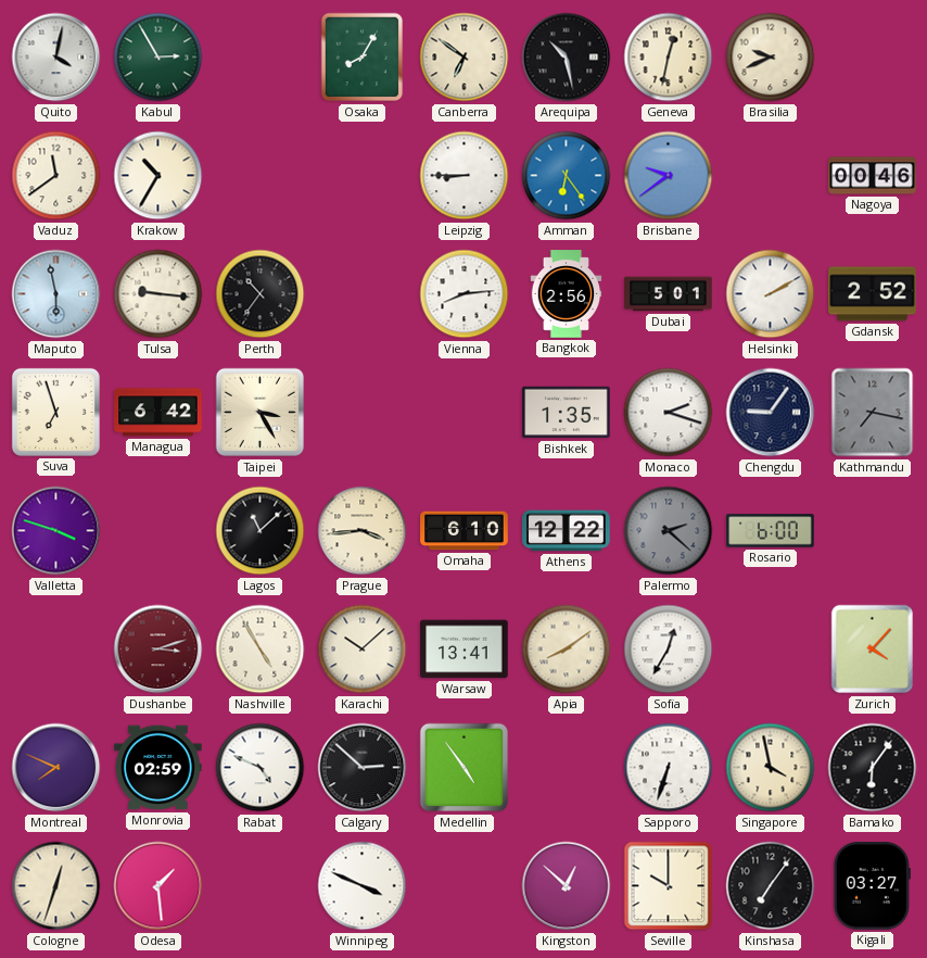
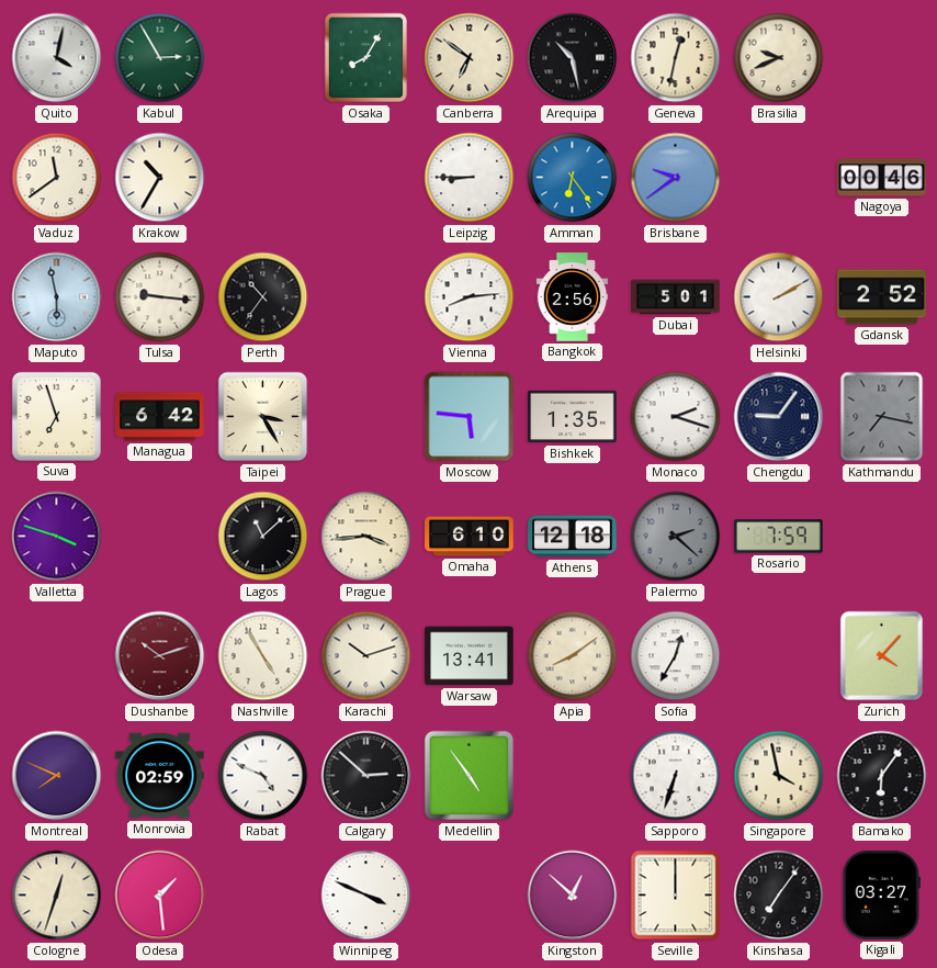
Moscow: none -> 5:46
Athens: 12:22 -> 12:18
Rosario: 6:00 -> 7:59
Dushanbe: 3:12 -> 10:12
Karachi: 10:08 -> 10:12
Seville: 10:00 -> 12:00
